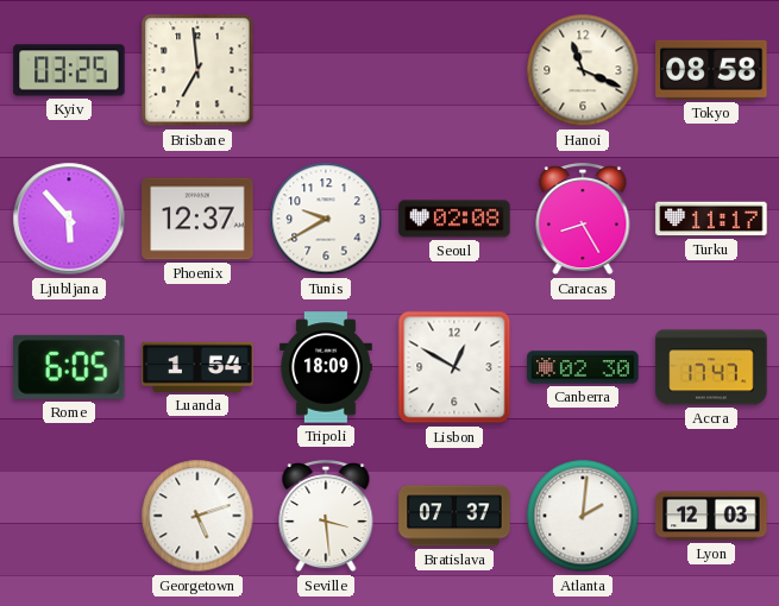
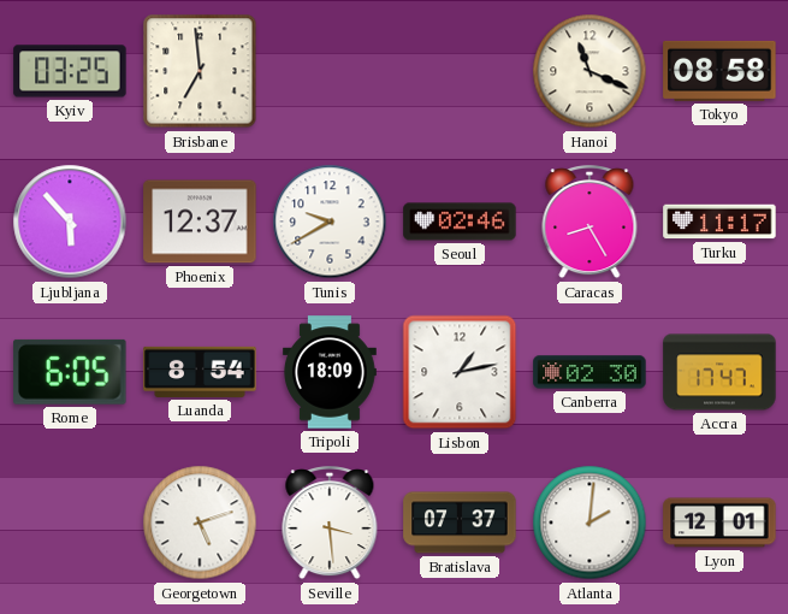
Seoul: 02:08 -> 02:46
Luanda: 1:54 -> 8:54
Lisbon: 12:50 -> 1:13
Lyon: 12:03 -> 12:01
